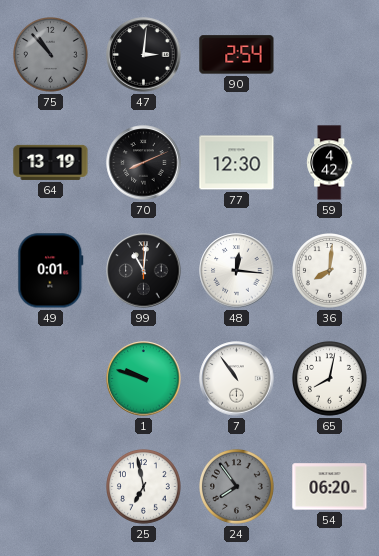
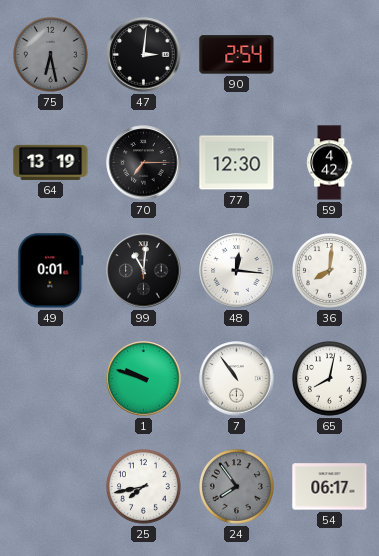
75: 10:53 -> 6:28
70: 8:11 -> 7:15
25: 6:58 -> 7:43
54: 06:20 -> 06:17
